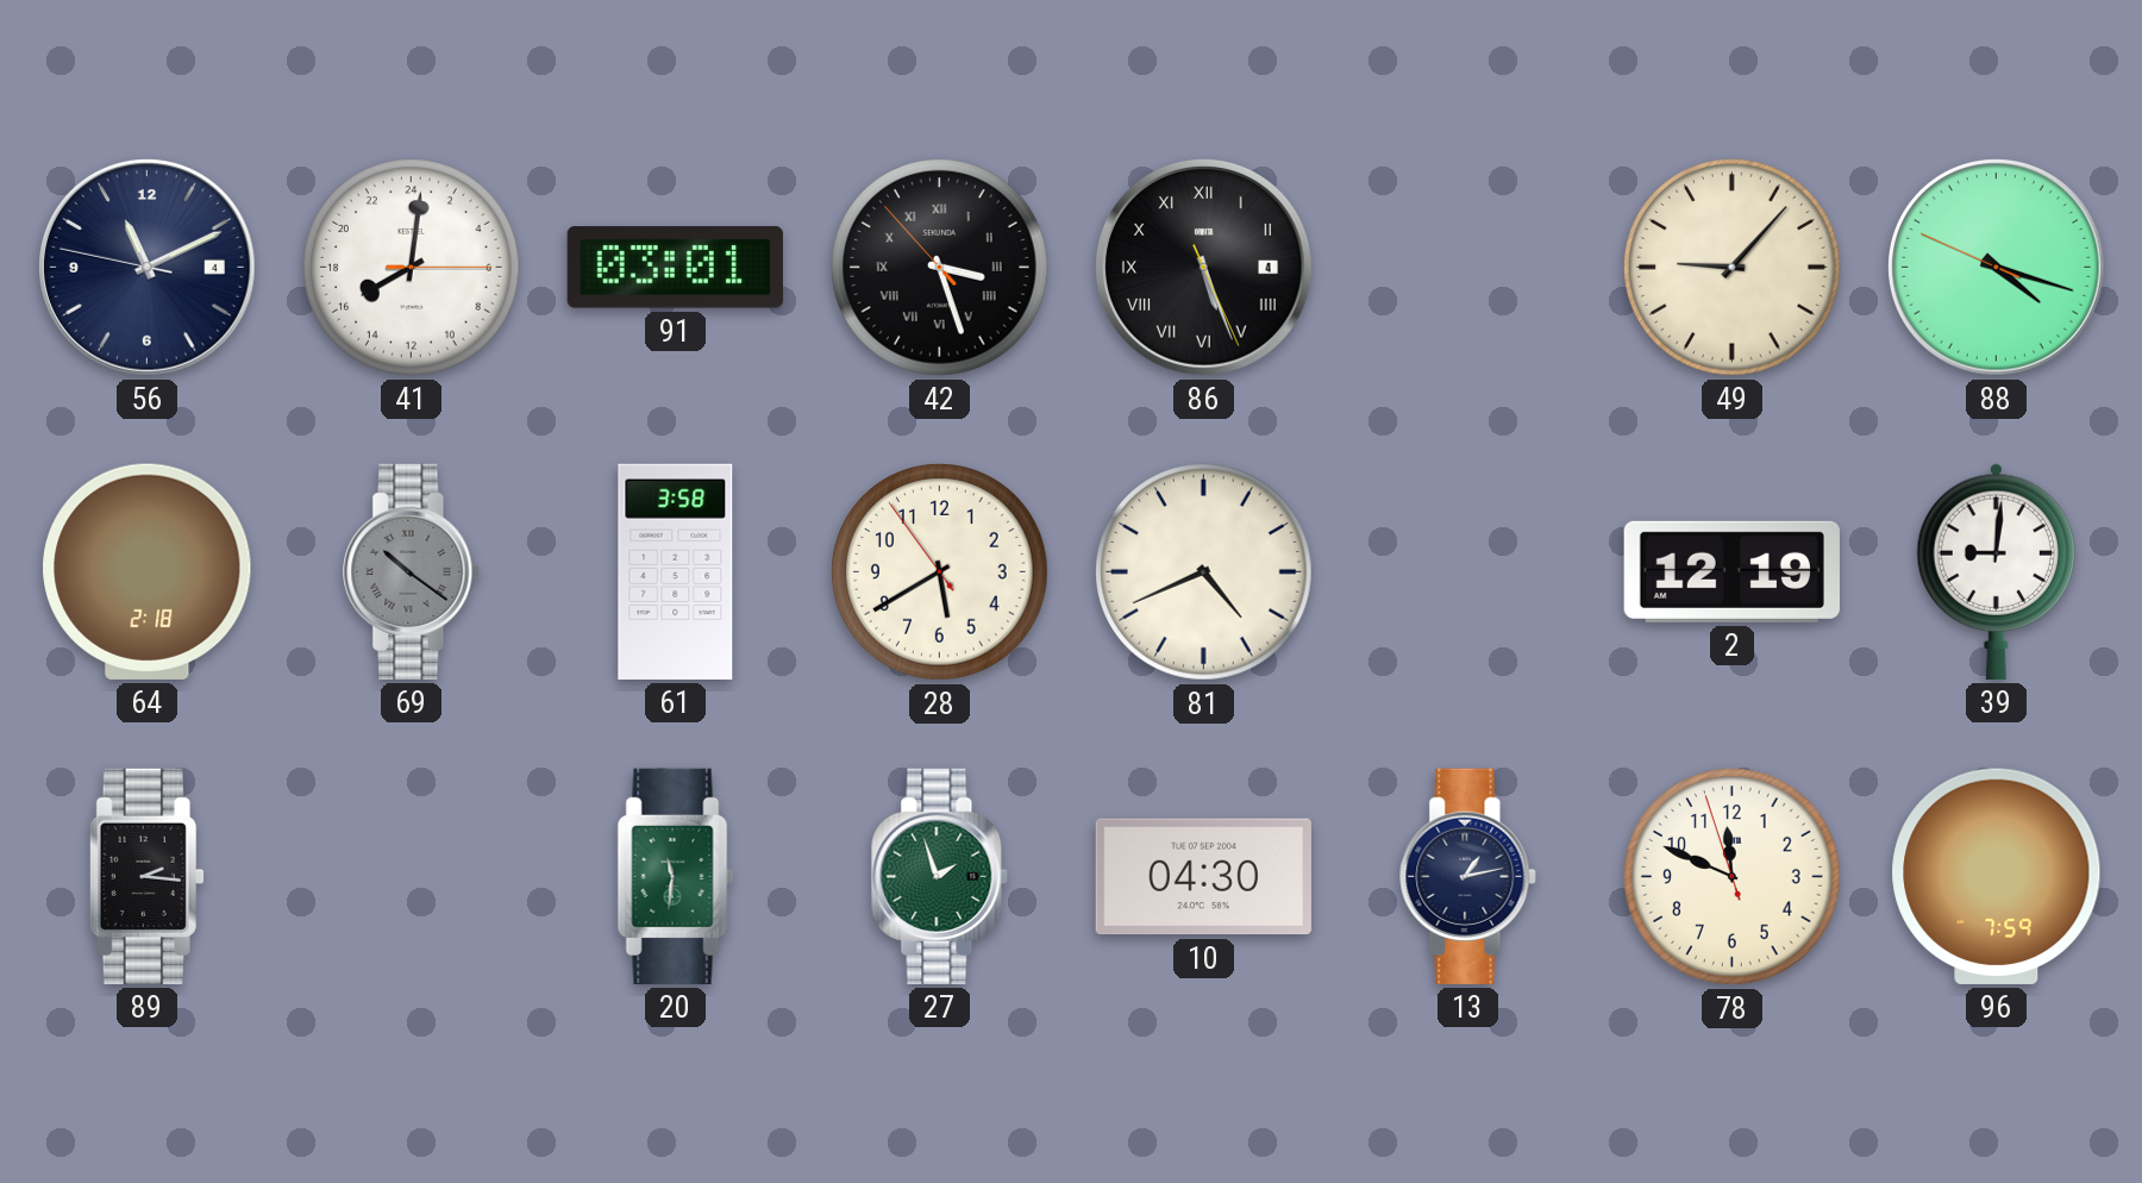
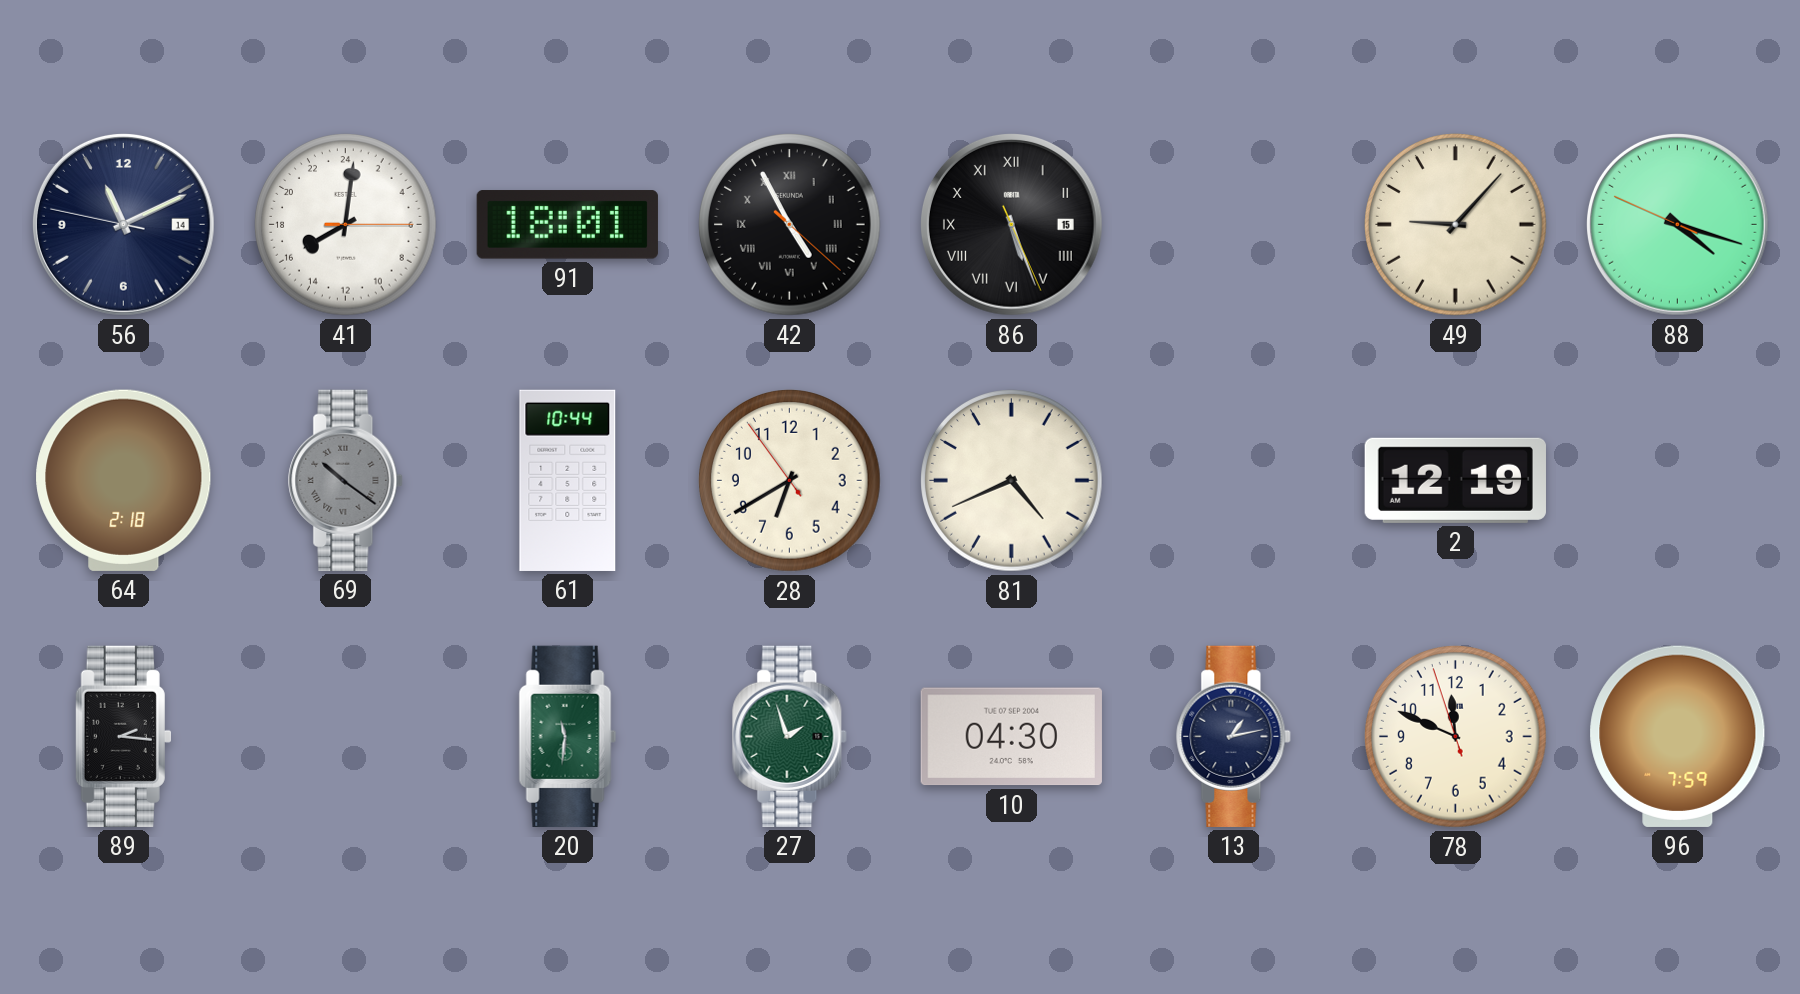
56 date: 4 -> 14
91: 03:01 -> 18:01
42: 3:26 -> 4:55
86 date: 4 -> 15
61: 3:58 -> 10:44
28: 5:39 -> 6:39
39: 9:01 -> none
